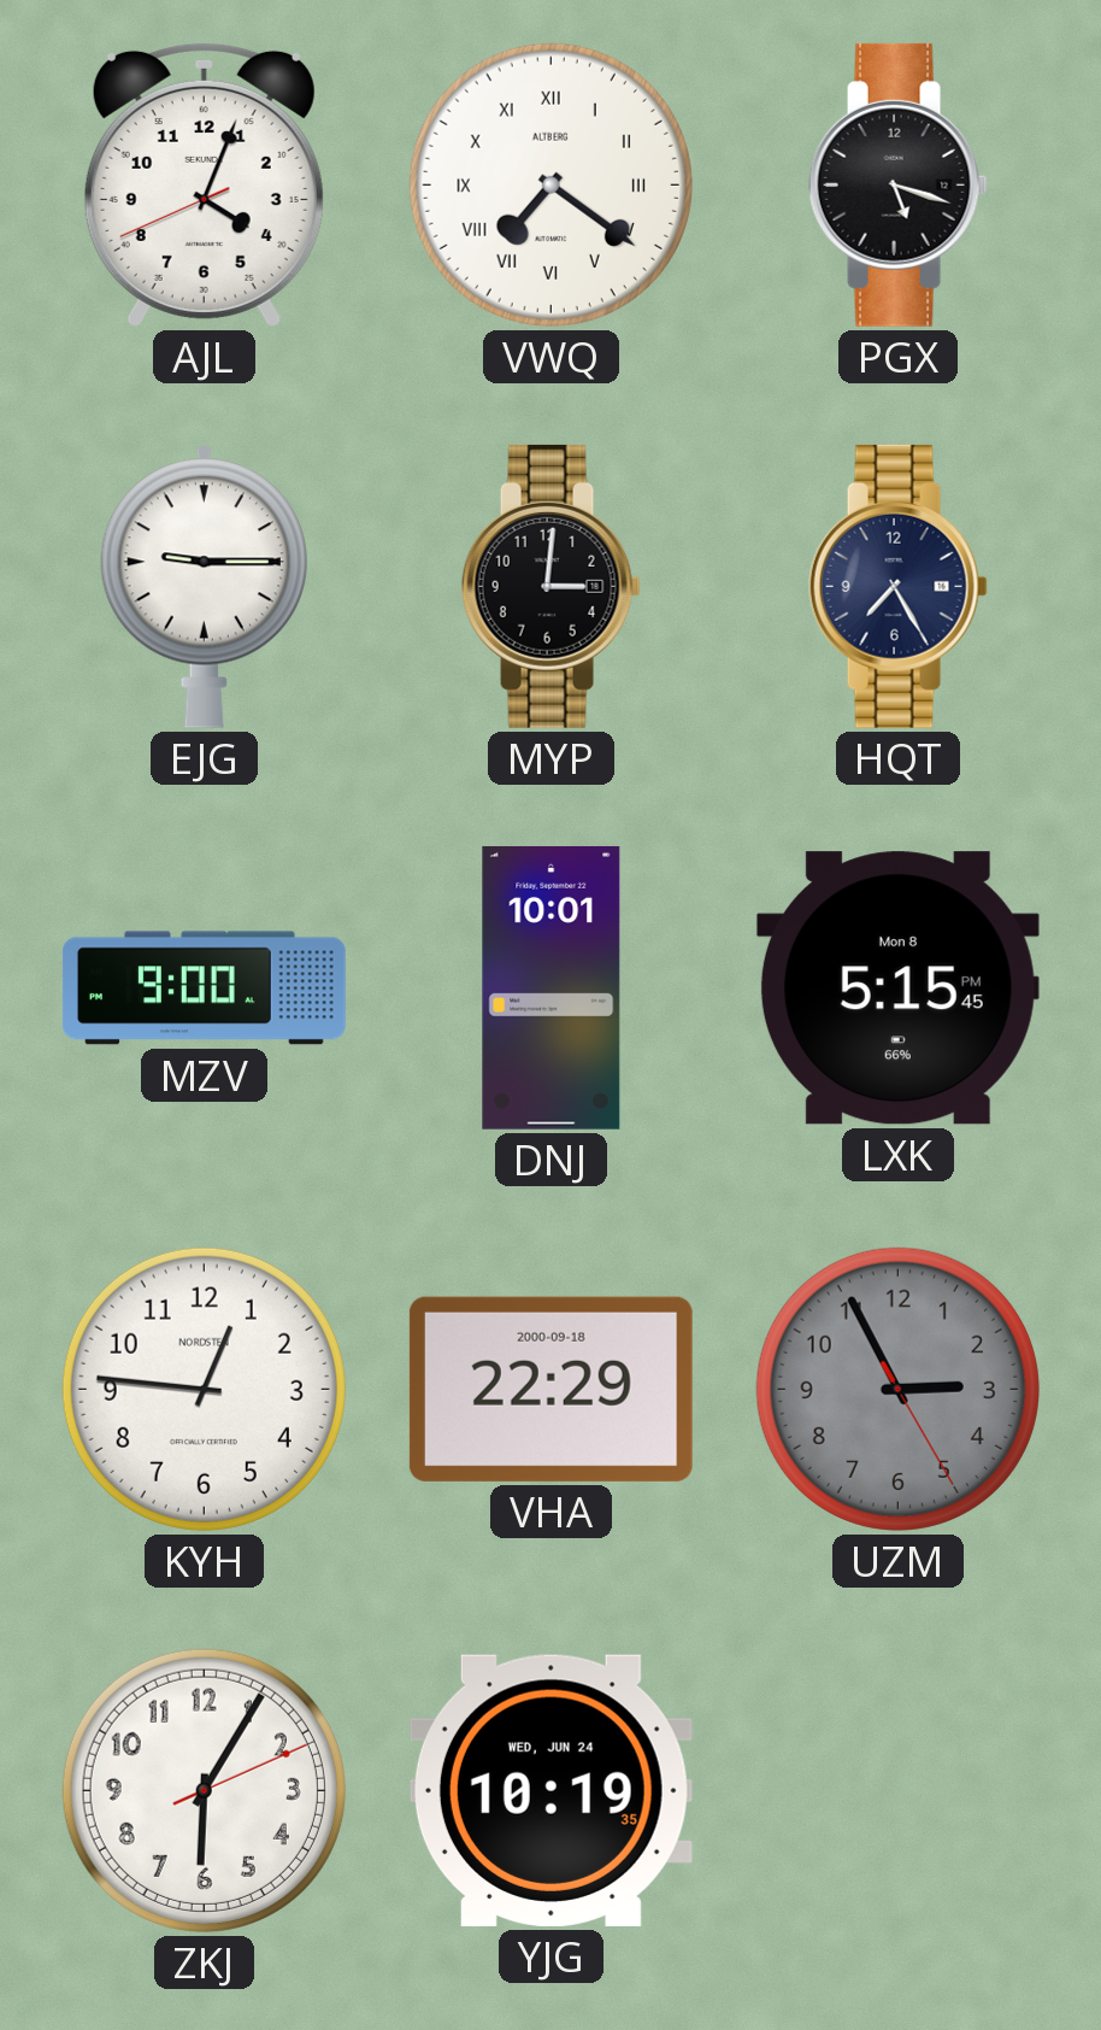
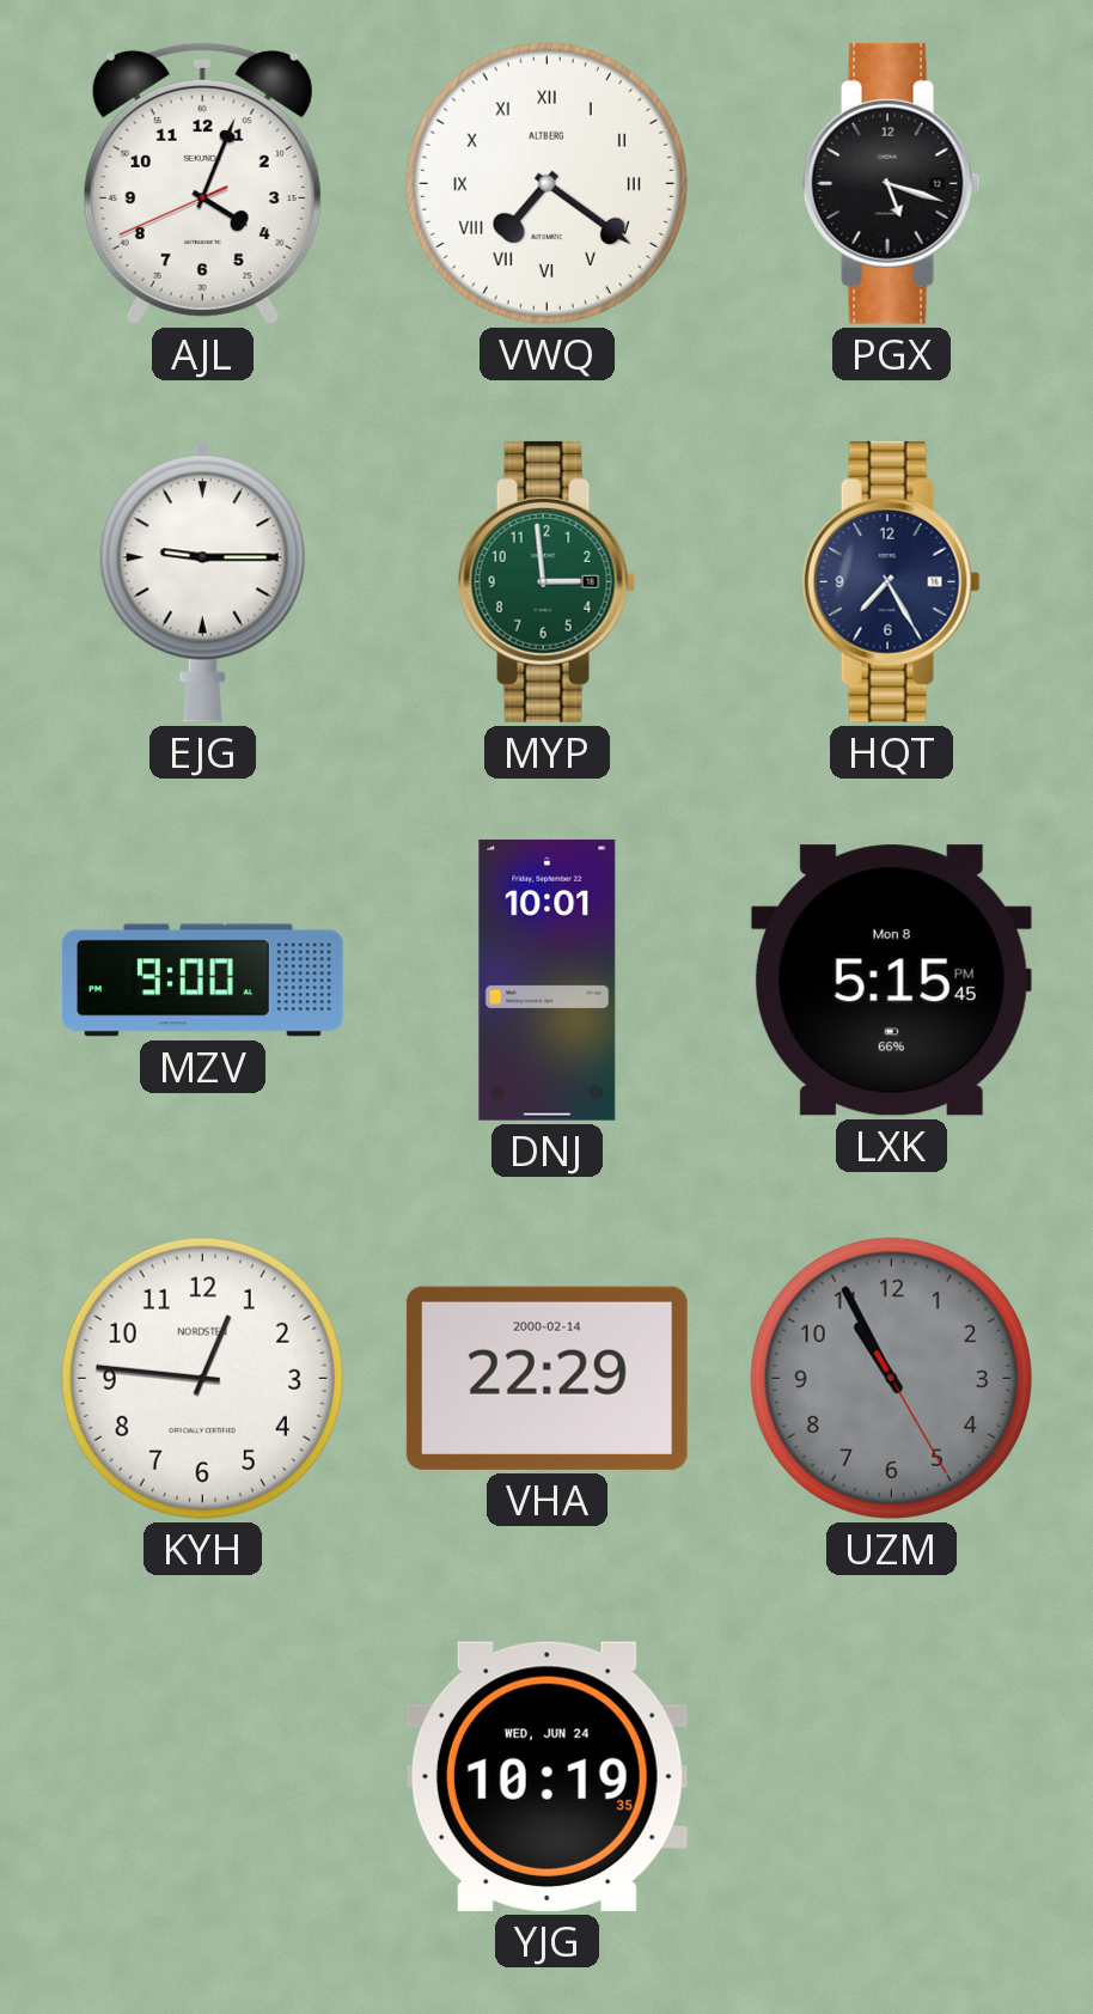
MYP: 3:01 -> 2:59
MYP dial: black -> green
VHA date: 2000-09-18 -> 2000-02-14
UZM: 2:55 -> 10:55
ZKJ: 6:05 -> none
